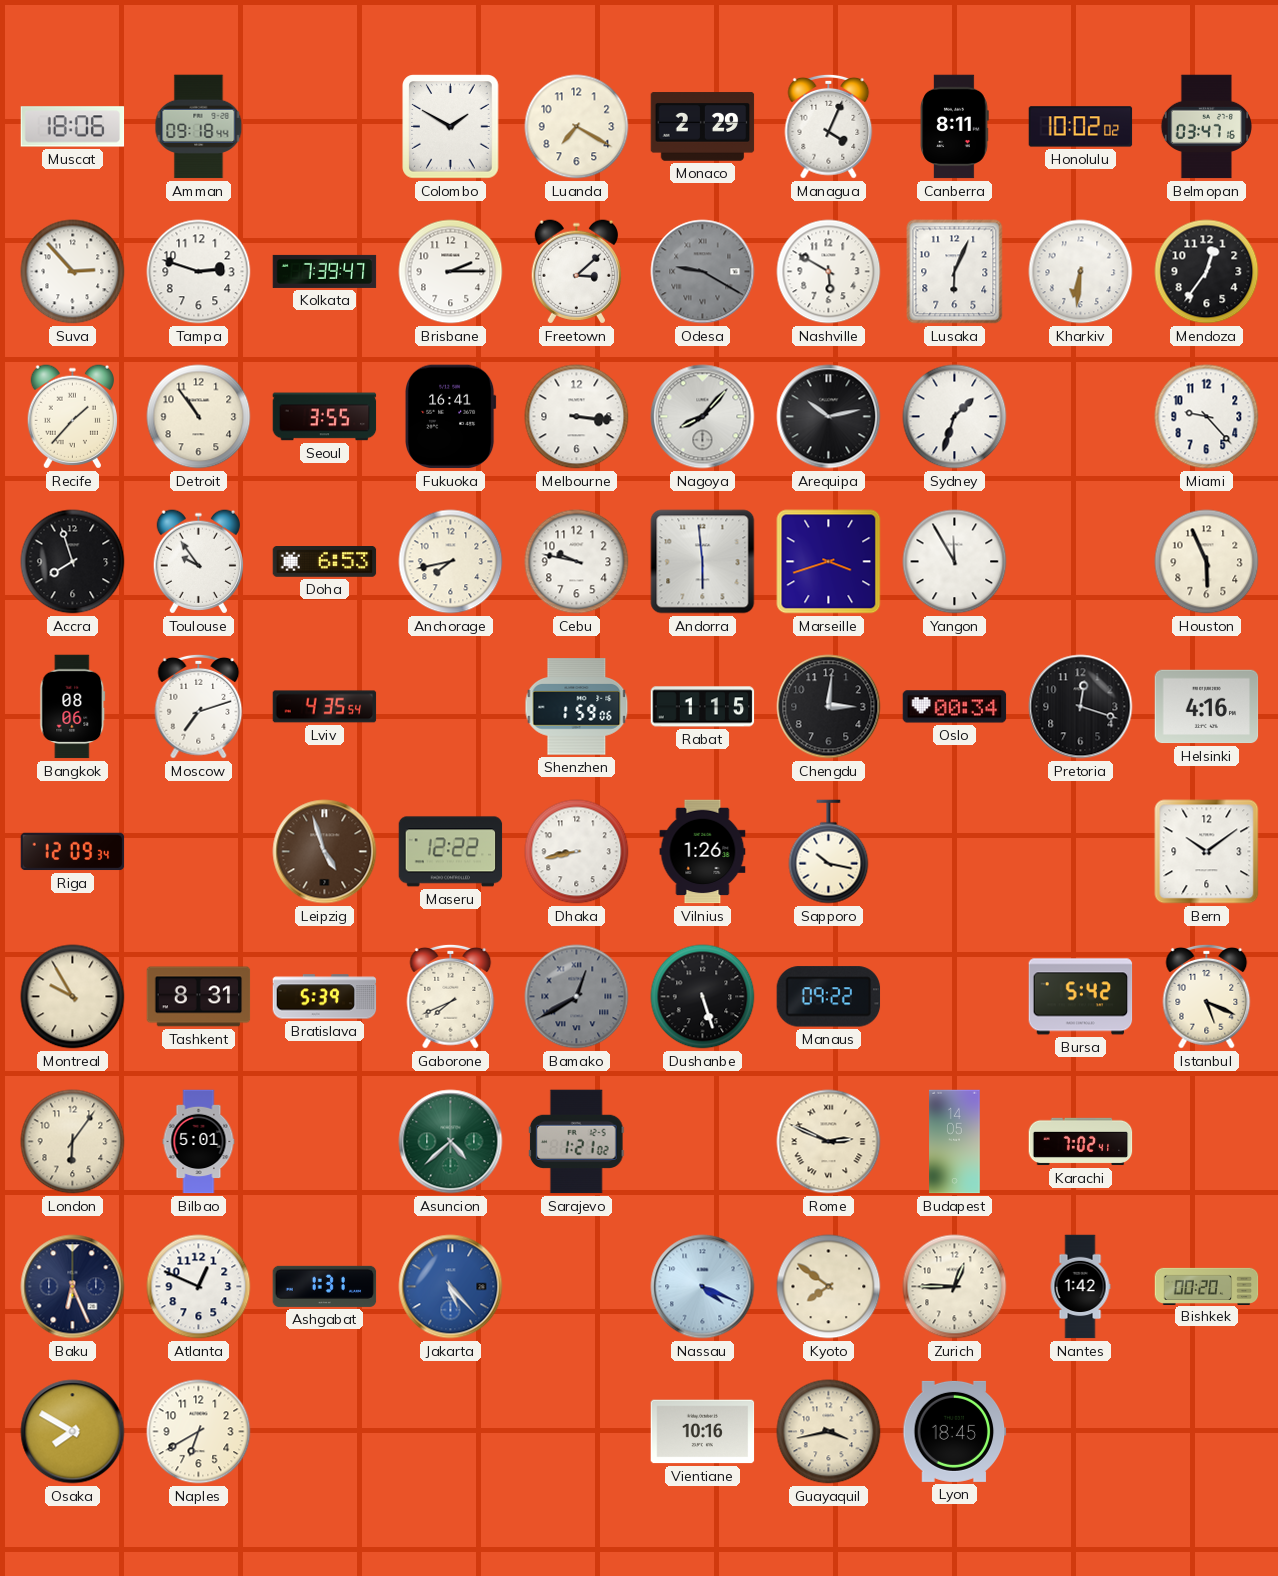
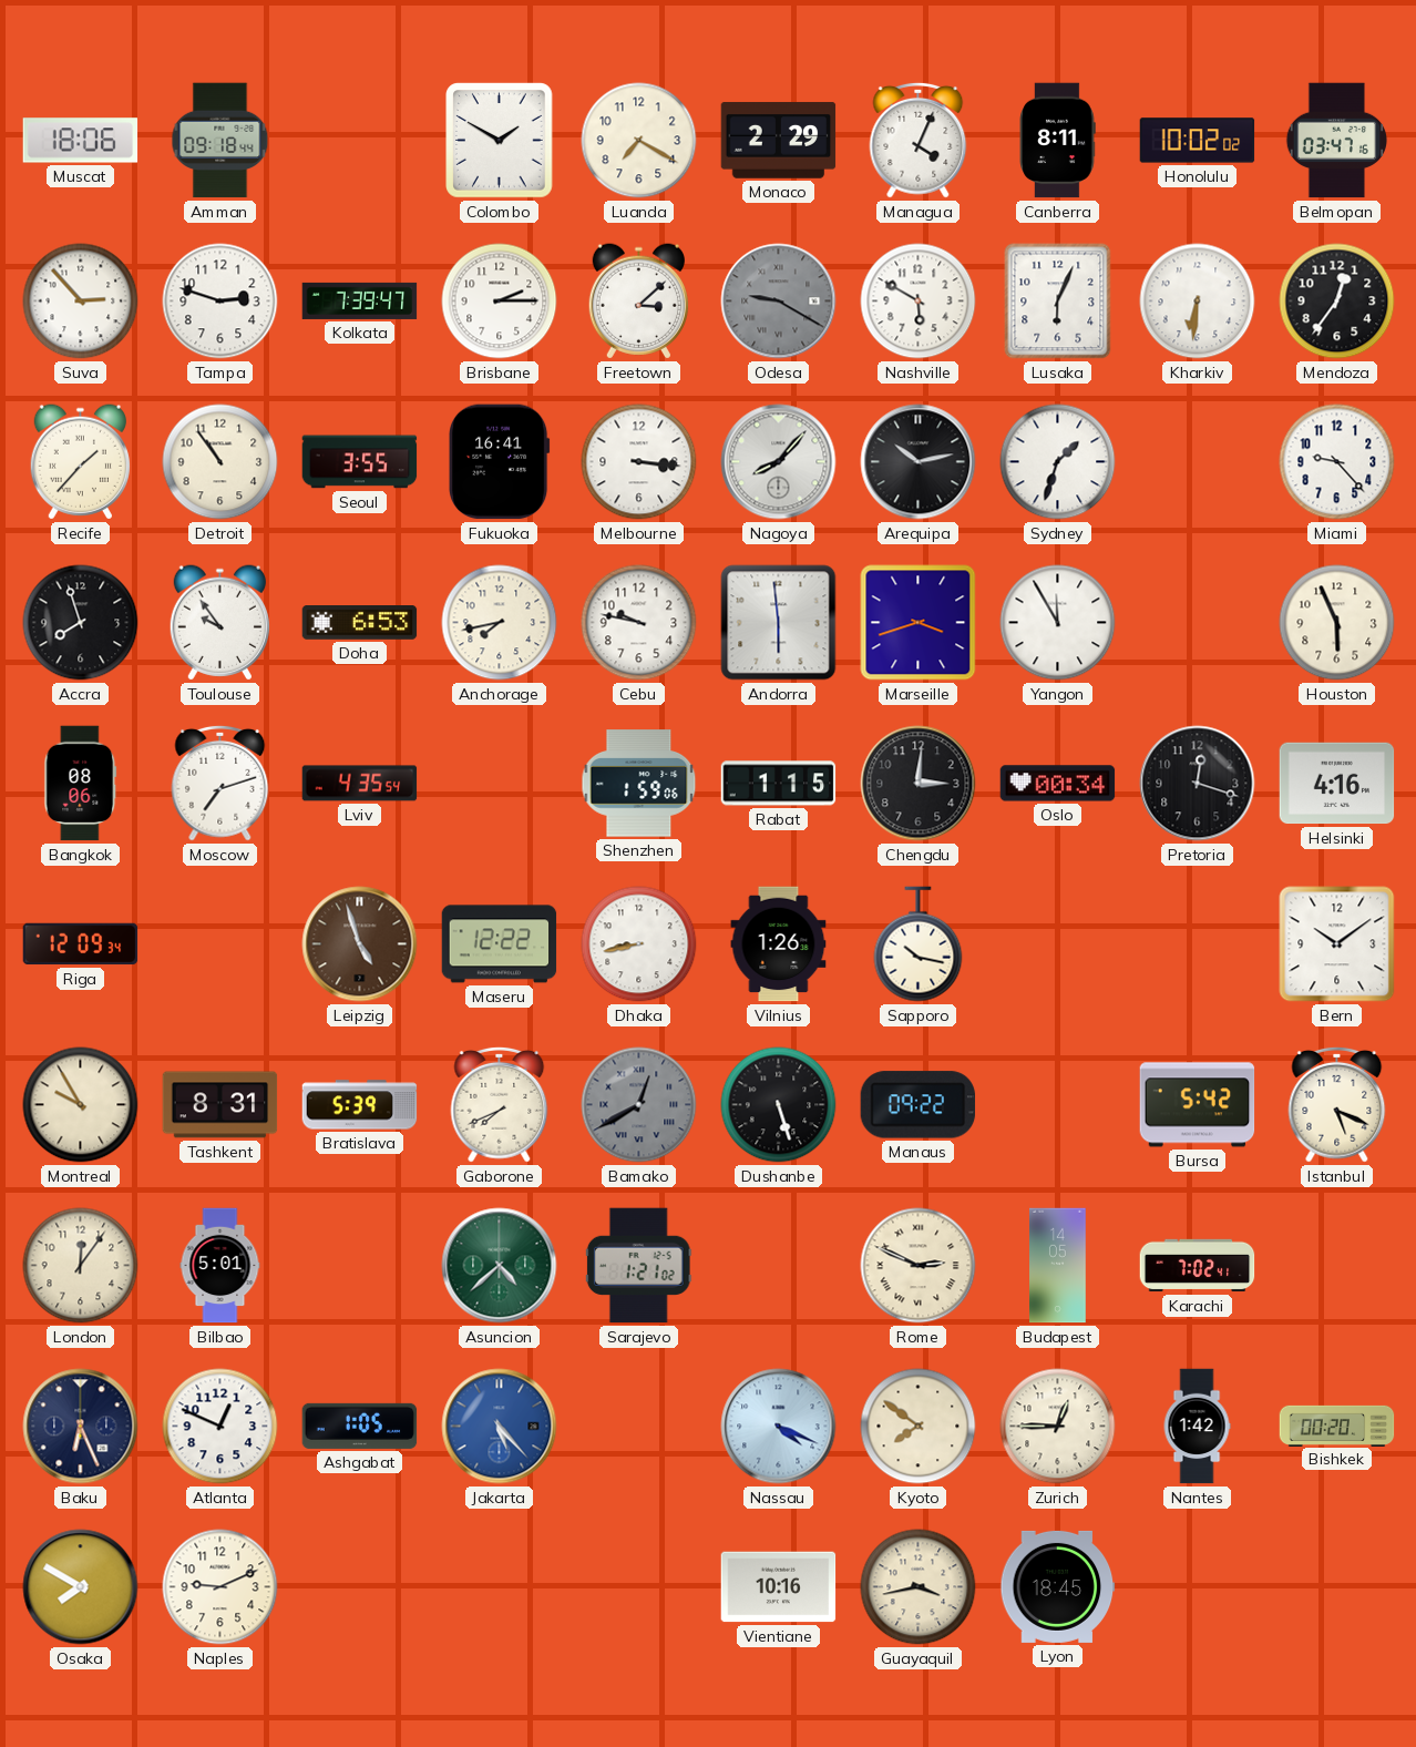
London: 6:06 -> 12:06
Ashgabat: 1:31 -> 1:05
Naples: 6:40 -> 9:11
